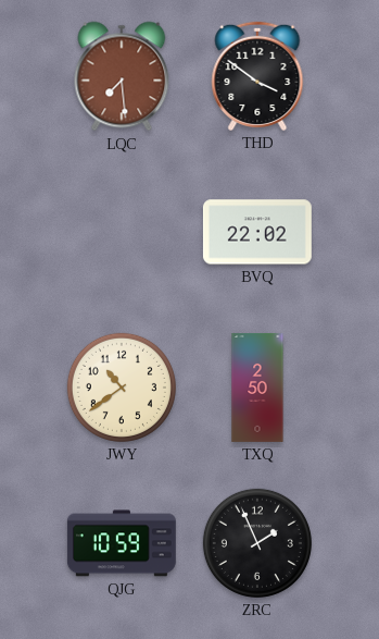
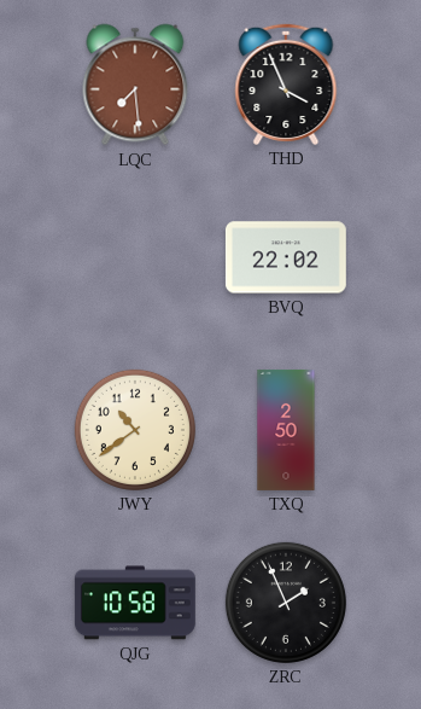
THD: 3:51 -> 3:56
QJG: 10:59 -> 10:58
